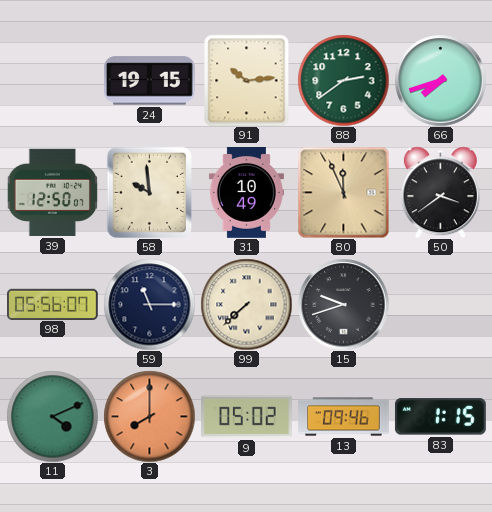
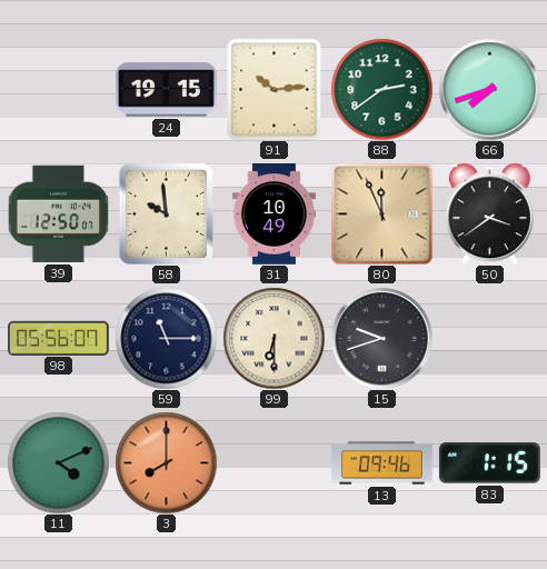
99: 7:38 -> 6:30
9: 05:02 -> none
